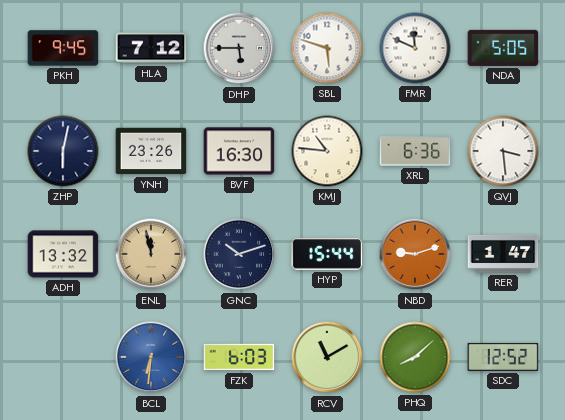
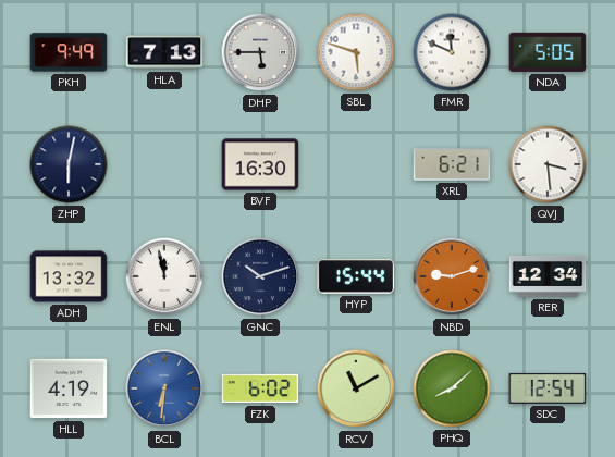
PKH: 9:45 -> 9:49
HLA: 7:12 -> 7:13
YNH: 23:26 -> none
KMJ: 10:46 -> none
XRL: 6:36 -> 6:21
ENL dial: champagne -> white
RER: 1:47 -> 12:34
HLL: none -> 4:19
FZK: 6:03 -> 6:02
SDC: 12:52 -> 12:54
